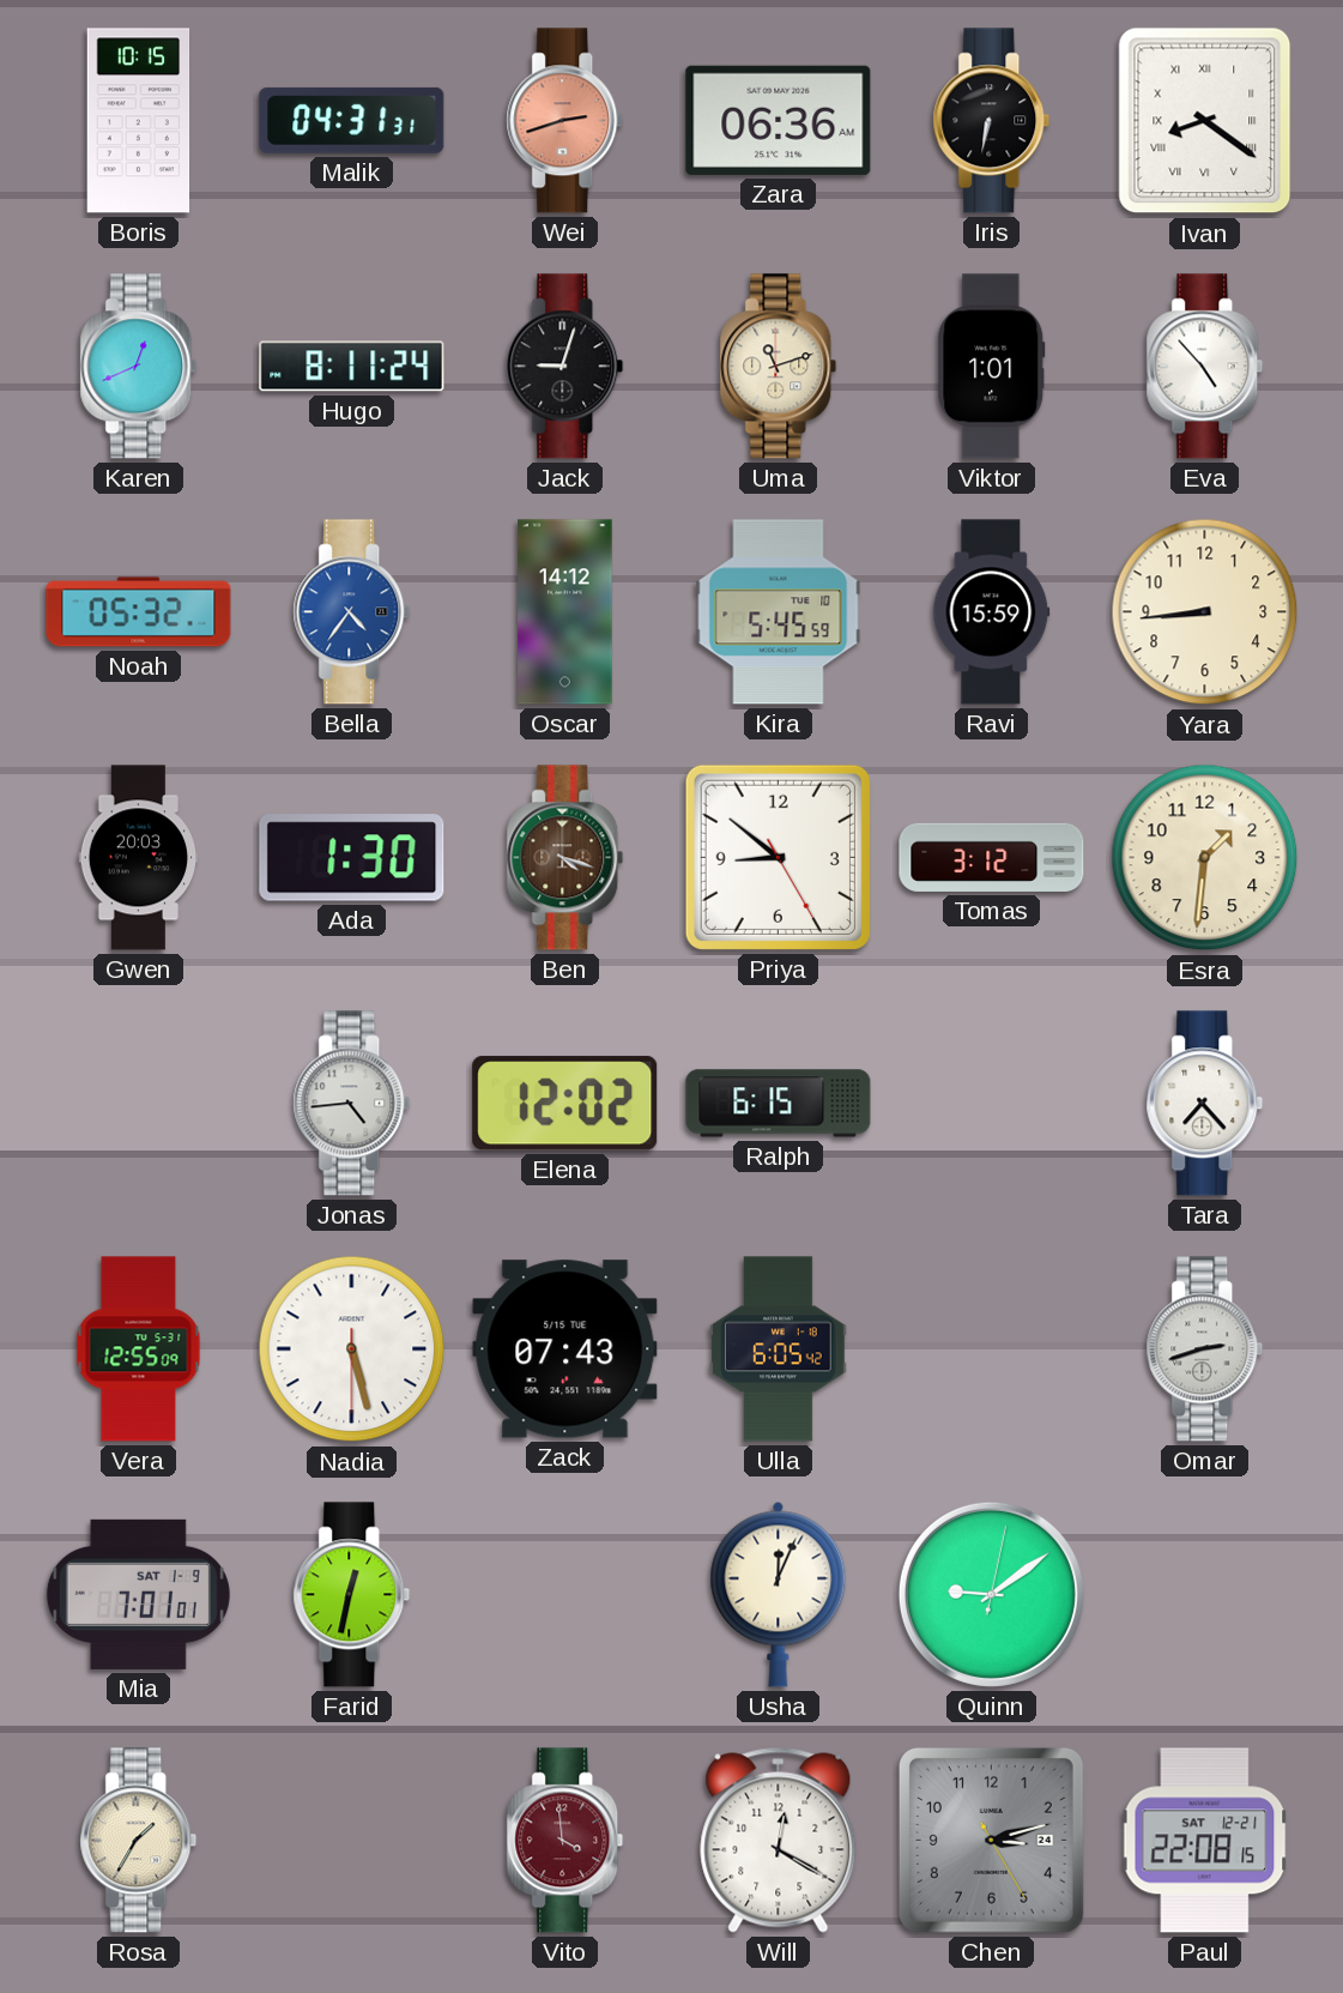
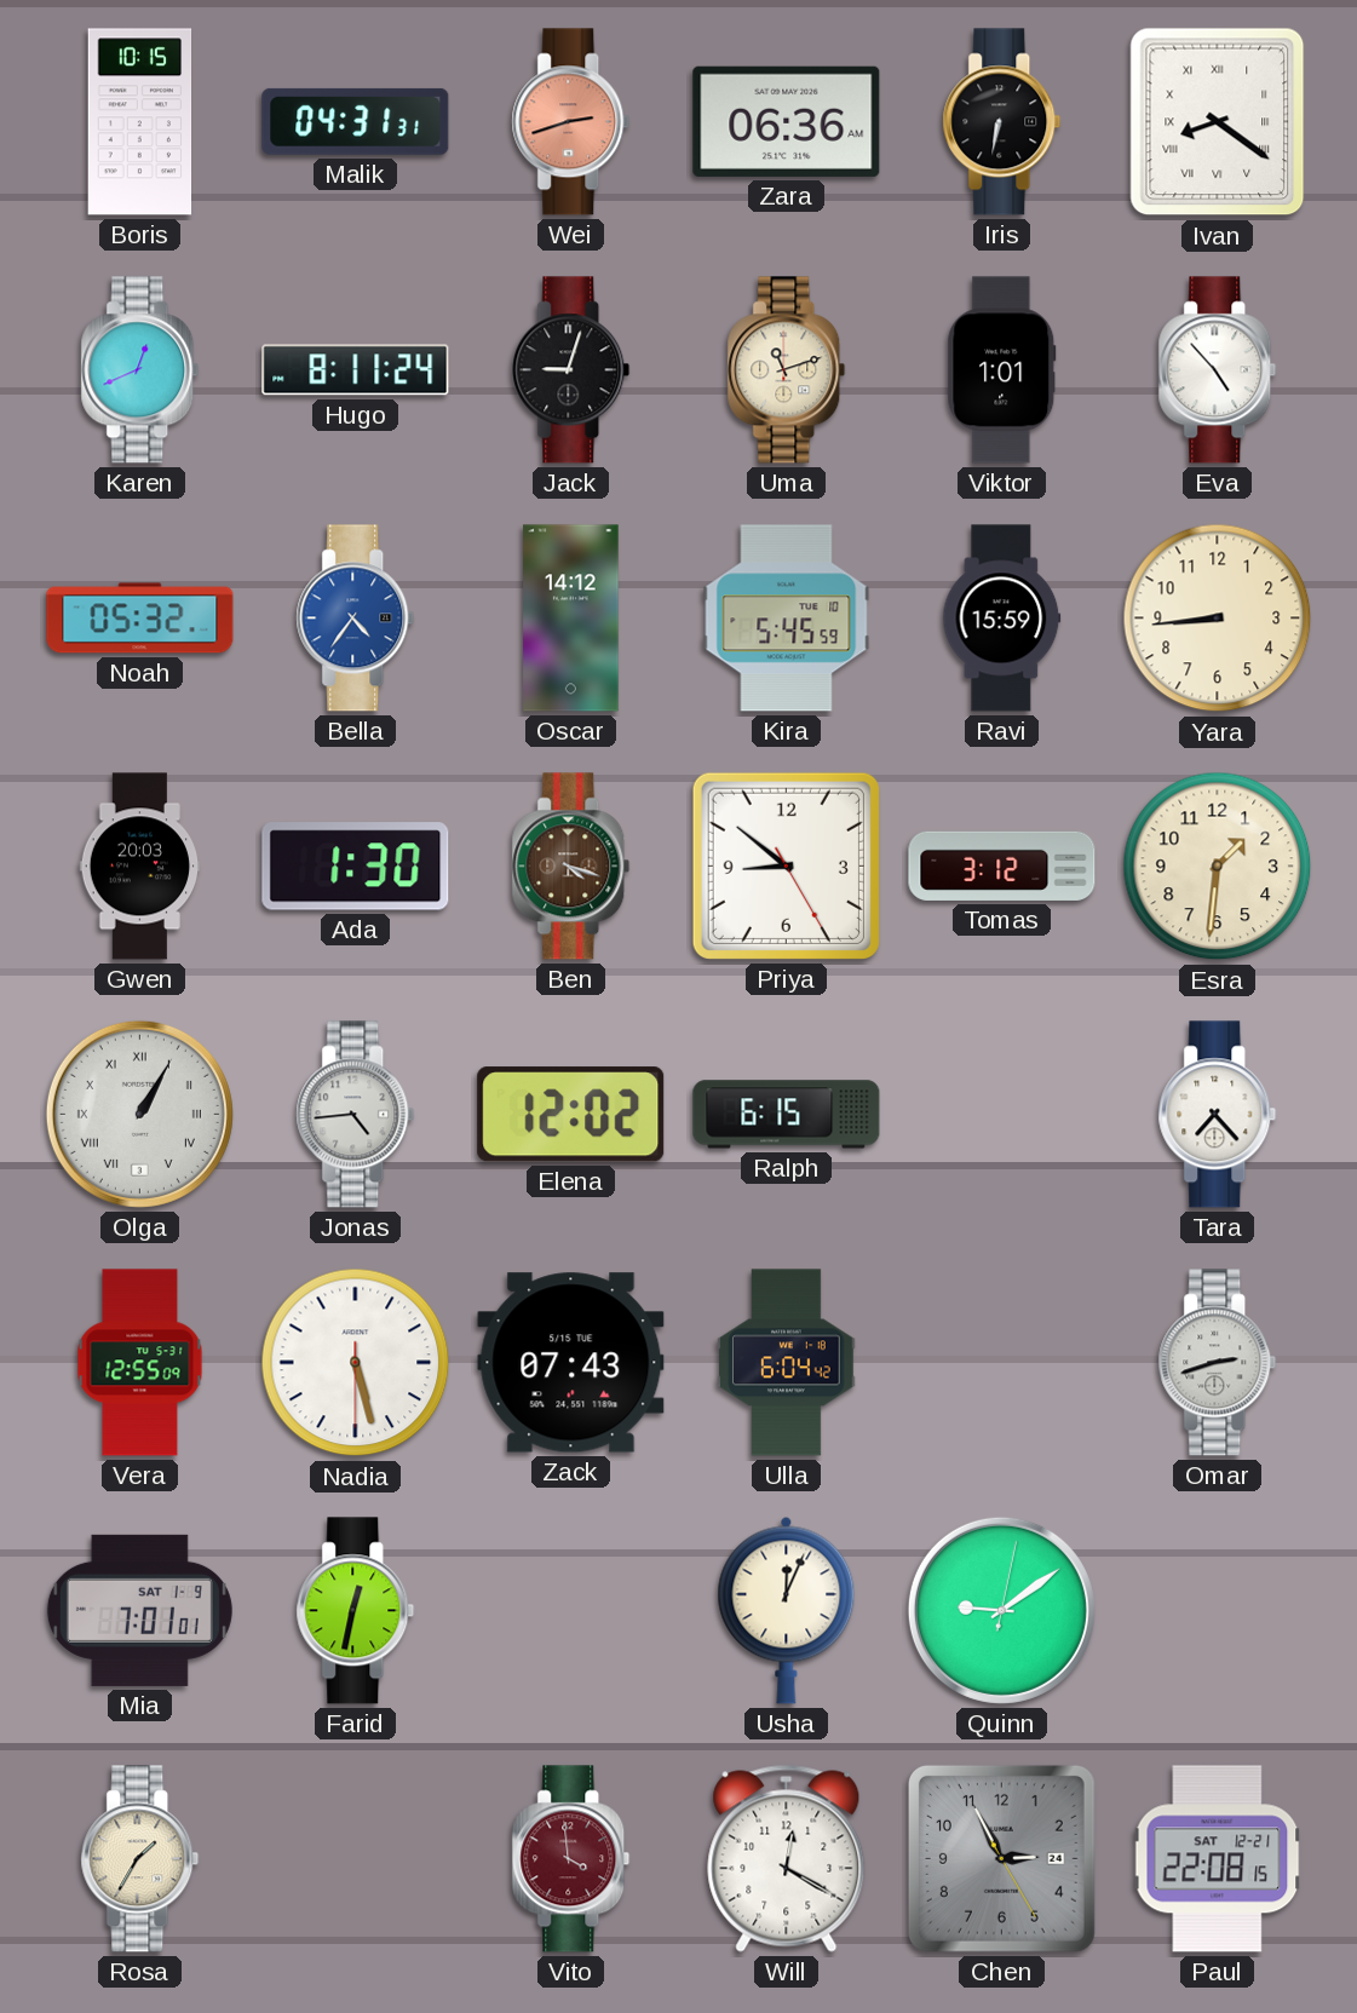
Olga: none -> 1:05
Ulla: 6:05 -> 6:04
Chen: 3:12 -> 2:55
